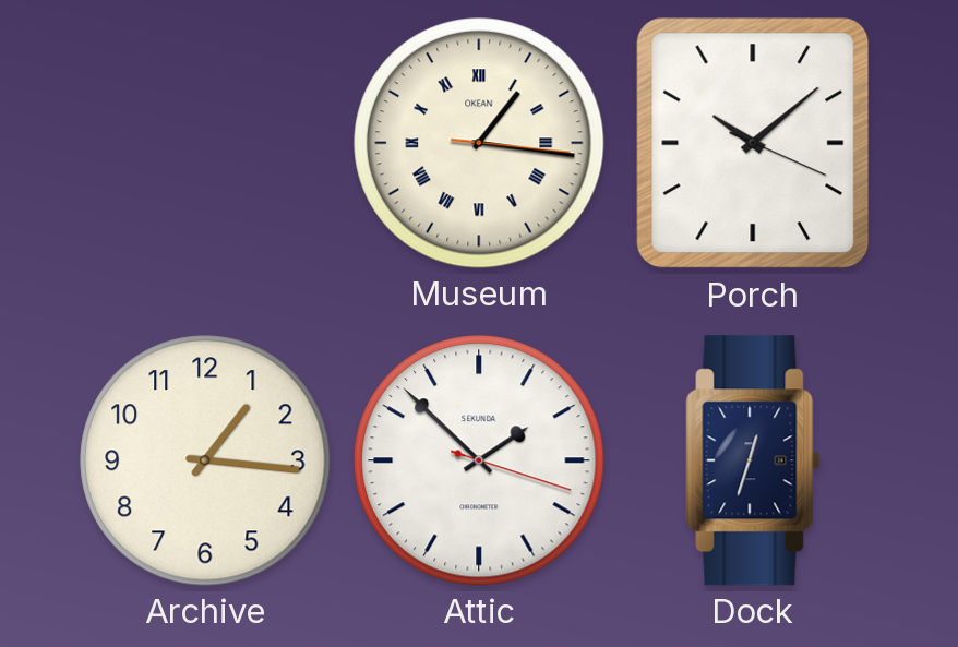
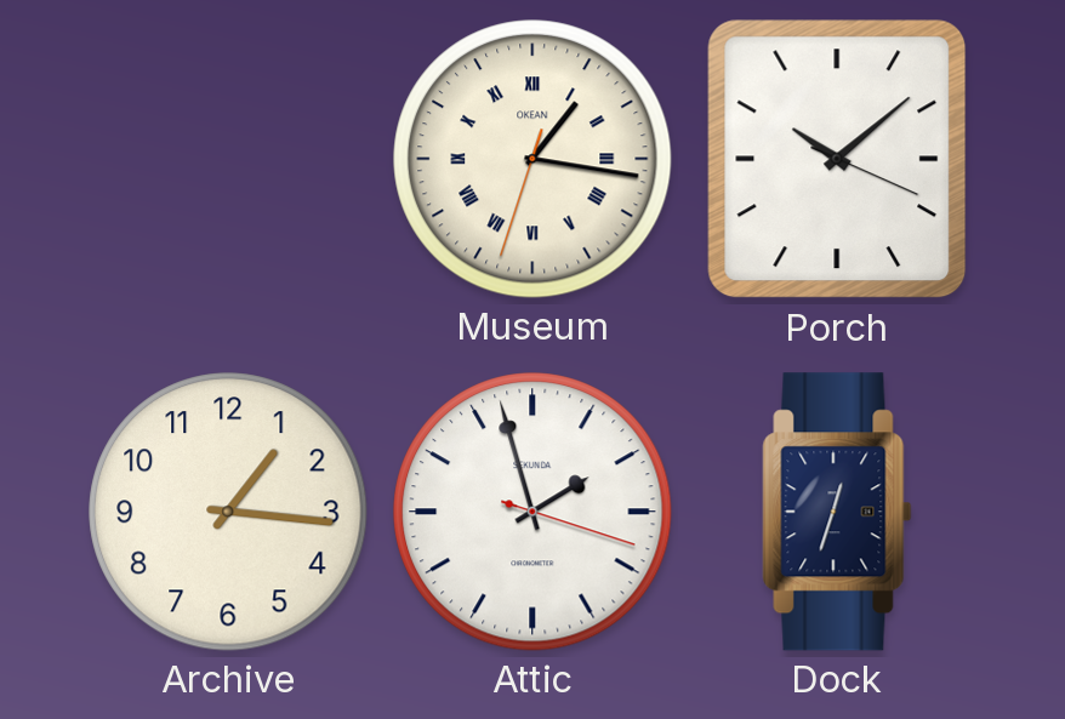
Museum: 1:16:16 -> 1:16:33
Attic: 1:52 -> 1:57
